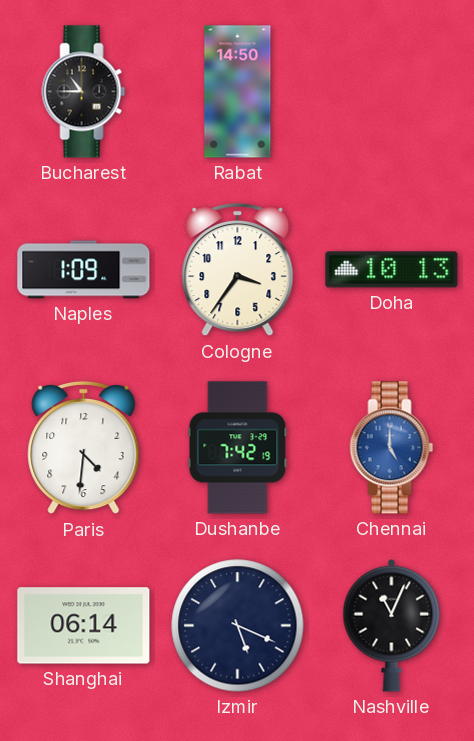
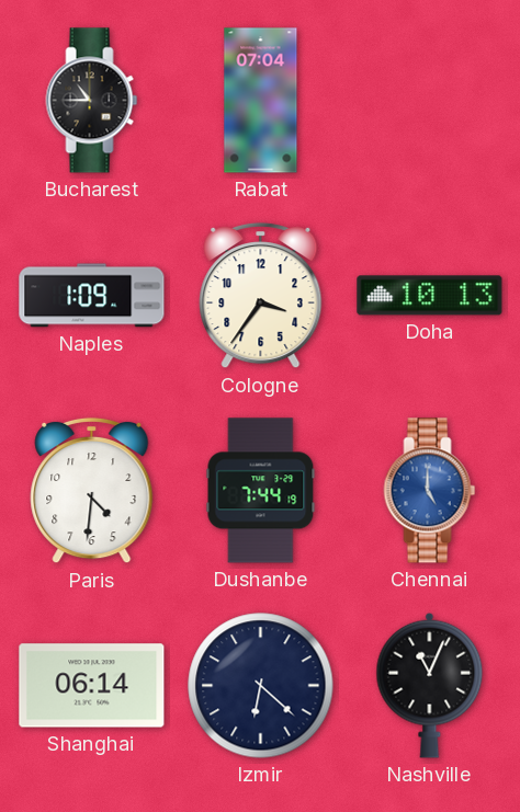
Rabat: 14:50 -> 07:04
Dushanbe: 7:42 -> 7:44
Izmir: 5:19 -> 6:22
